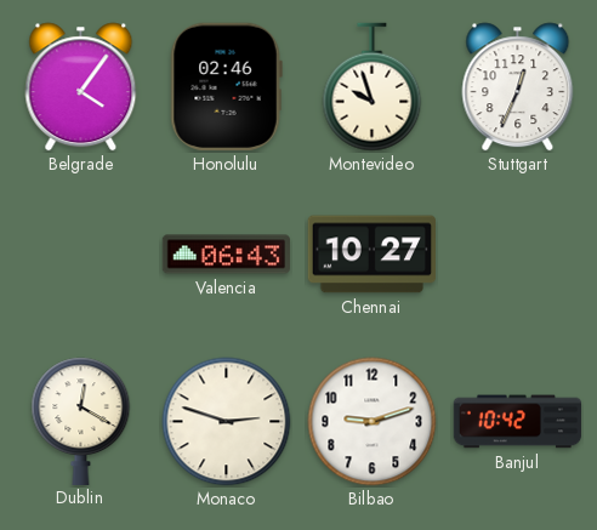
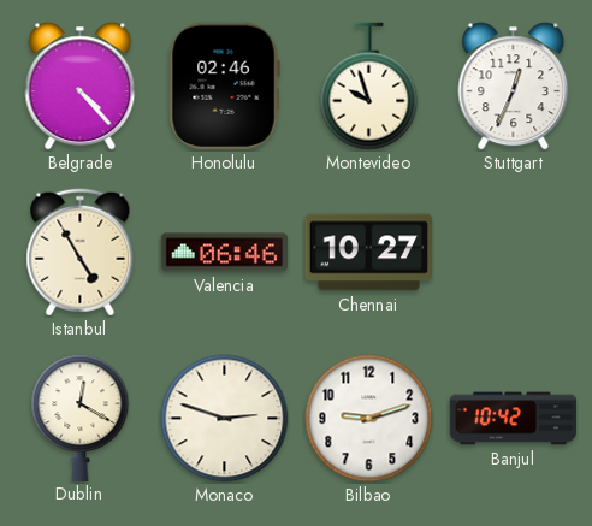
Belgrade: 4:06 -> 4:23
Istanbul: none -> 4:55
Valencia: 06:43 -> 06:46
